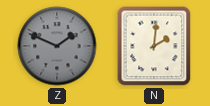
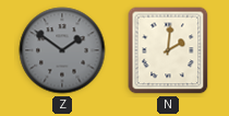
Z: 1:49 -> 1:51
